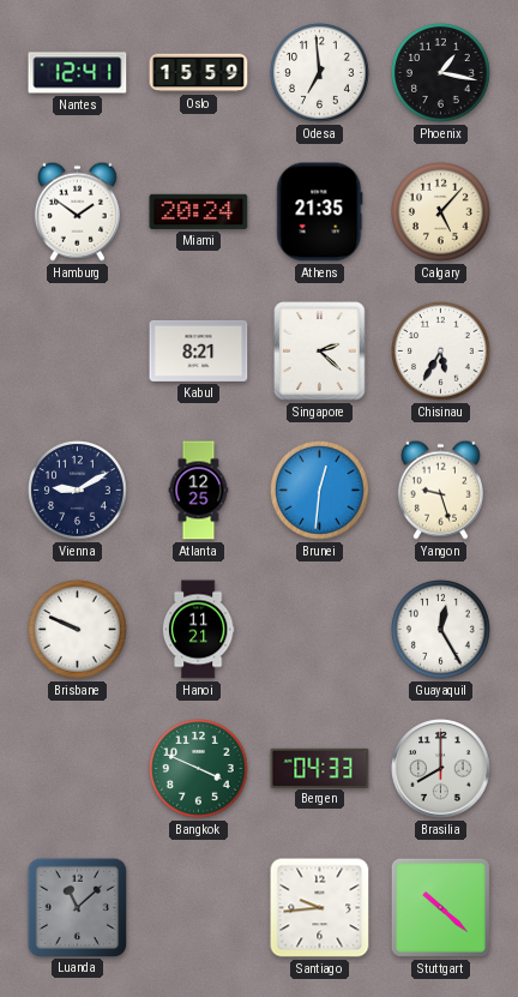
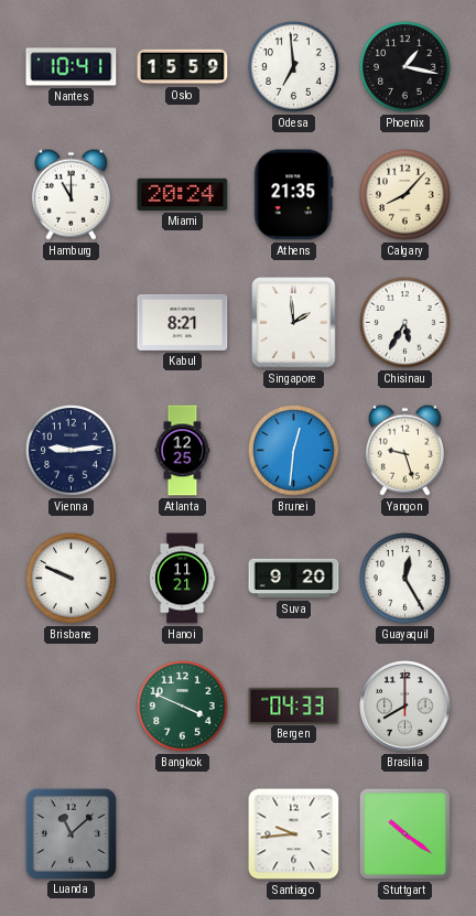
Nantes: 12:41 -> 10:41
Hamburg: 1:51 -> 11:00
Calgary: 5:07 -> 8:07
Singapore: 2:22 -> 1:59
Vienna: 9:10 -> 9:14
Suva: none -> 9:20
Stuttgart: 10:22 -> 10:21
